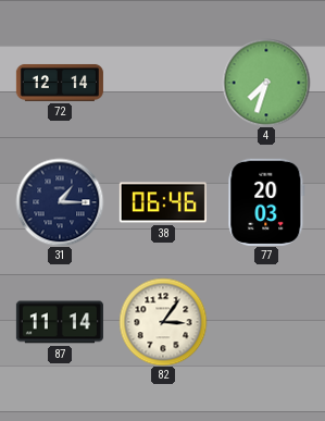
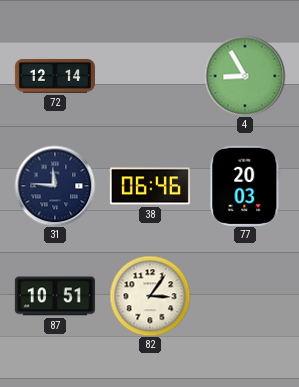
4: 7:33 -> 8:55
31: 1:15 -> 11:46
87: 11:14 -> 10:51
